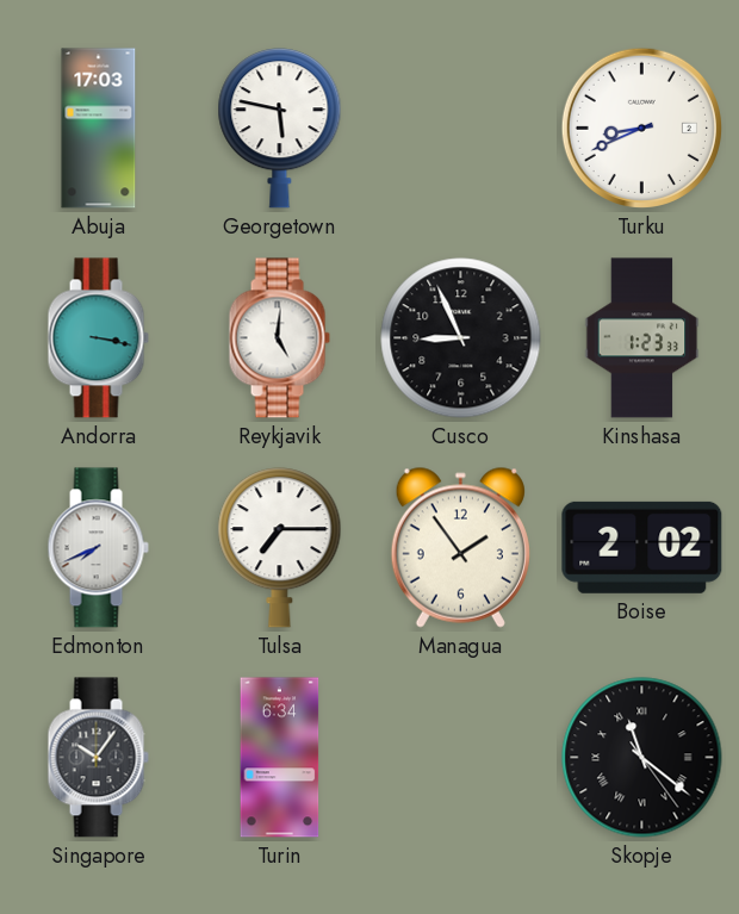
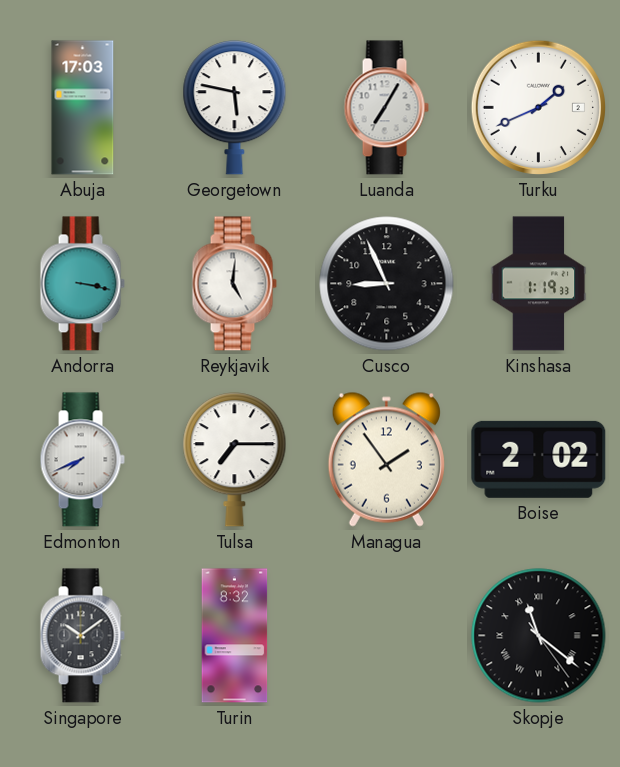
Luanda: none -> 7:05
Turku: 8:41 -> 1:41
Kinshasa: 1:23 -> 1:19
Singapore: 10:06 -> 10:09
Turin: 6:34 -> 8:32
